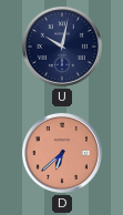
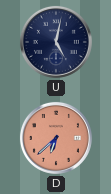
U: 10:02 -> 5:02
